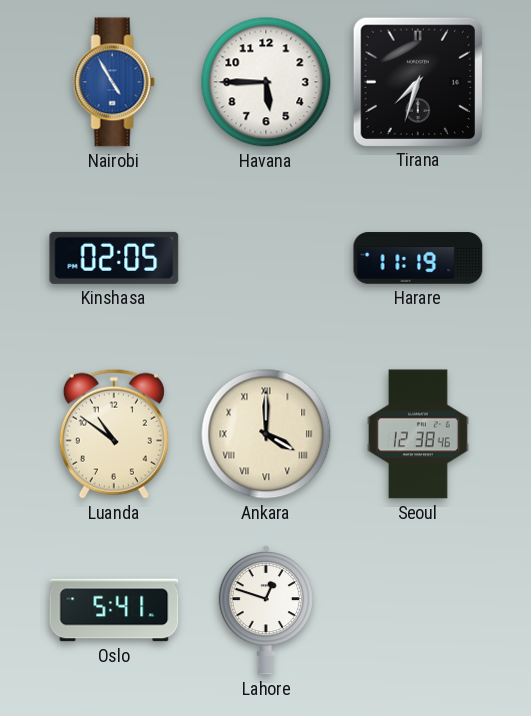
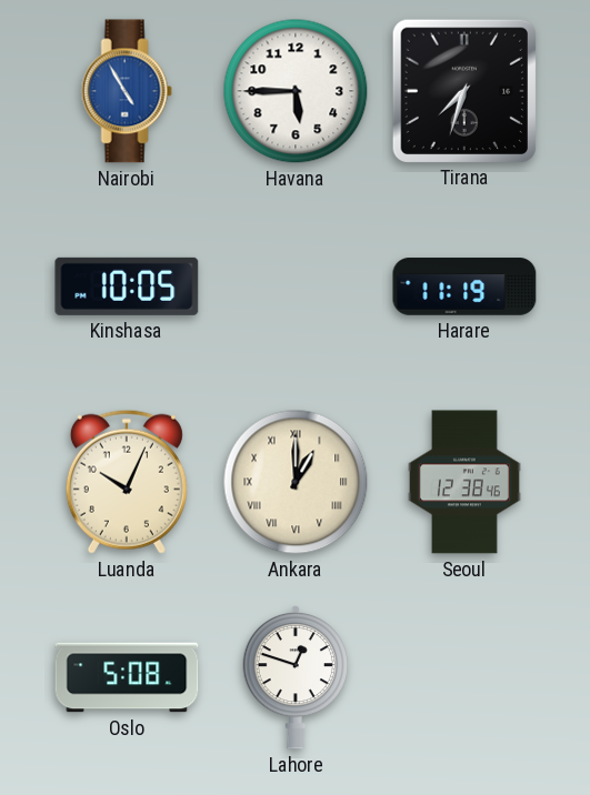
Kinshasa: 02:05 -> 10:05
Luanda: 10:51 -> 10:04
Ankara: 4:00 -> 1:00
Oslo: 5:41 -> 5:08
